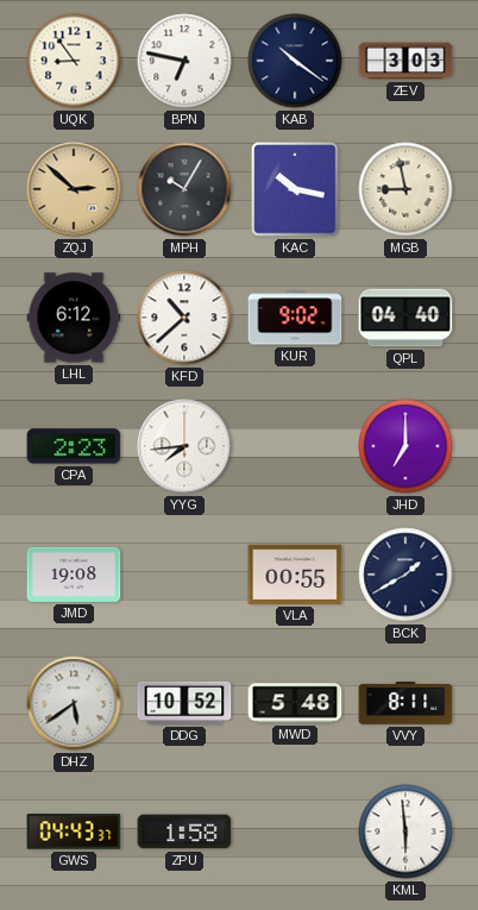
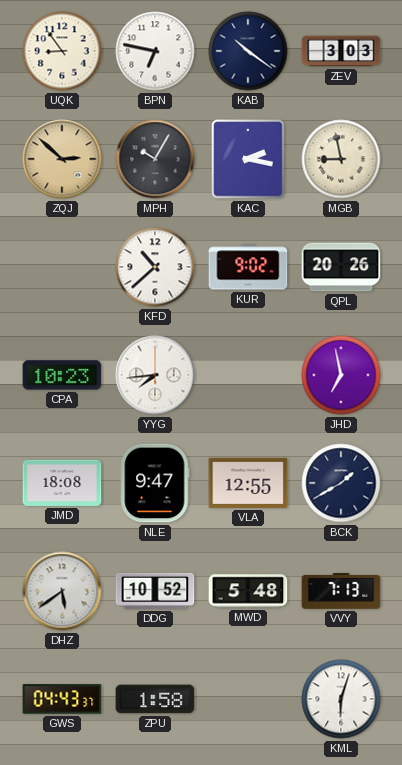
KAC: 10:17 -> 2:17
LHL: 6:12 -> none
QPL: 04:40 -> 20:26
CPA: 2:23 -> 10:23
JHD: 7:00 -> 6:58
JMD: 19:08 -> 18:08
NLE: none -> 9:47
VLA: 00:55 -> 12:55
VVY: 8:11 -> 7:13
KML: 5:59 -> 6:03
